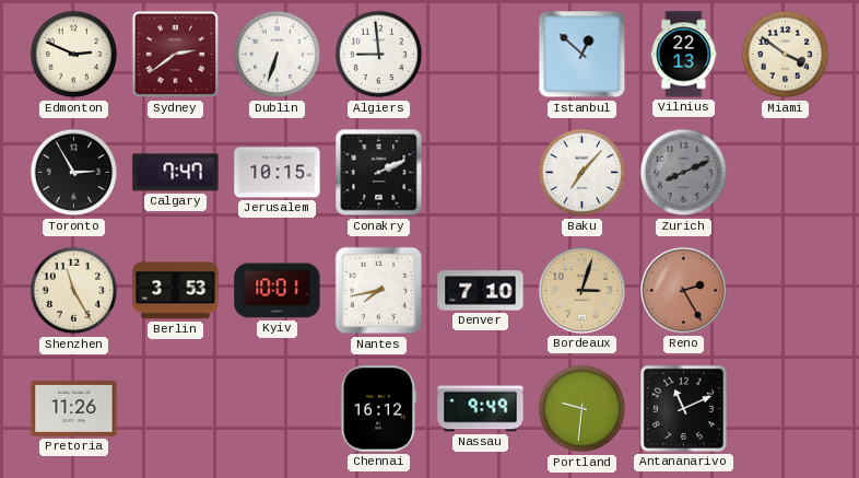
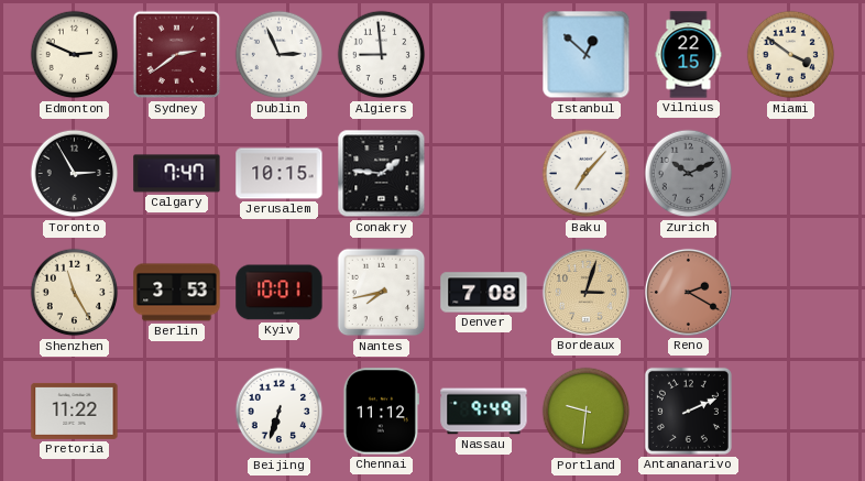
Dublin: 6:33 -> 2:56
Vilnius: 22:13 -> 22:15
Conakry: 2:11 -> 1:46
Zurich: 8:11 -> 10:11
Denver: 7:10 -> 7:08
Reno: 2:25 -> 2:20
Pretoria: 11:26 -> 11:22
Beijing: none -> 6:33
Chennai: 16:12 -> 11:12
Antananarivo: 11:11 -> 2:11
